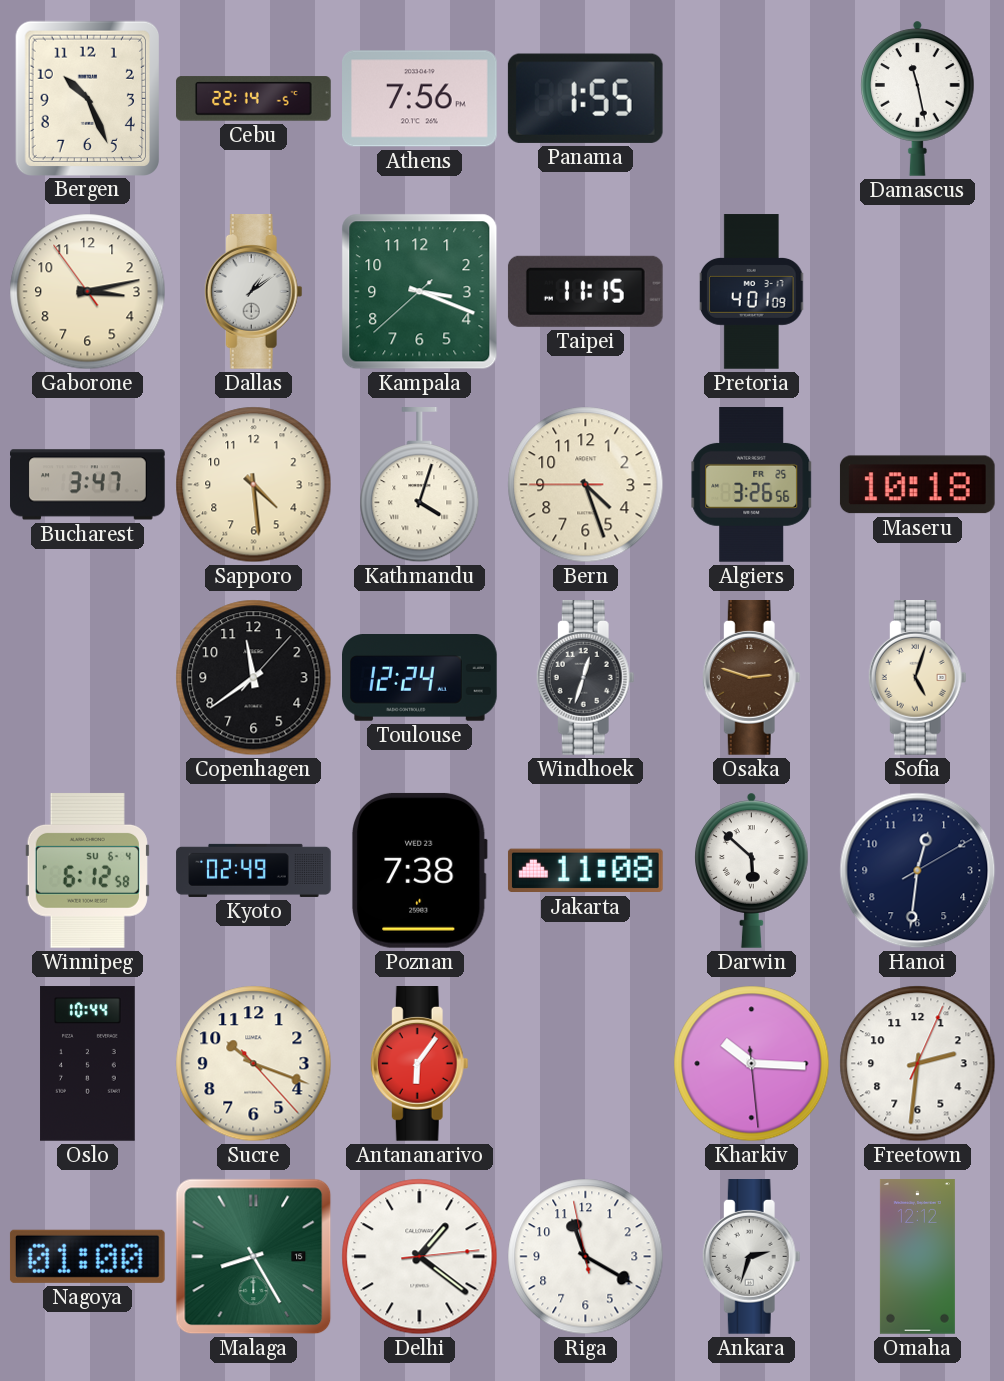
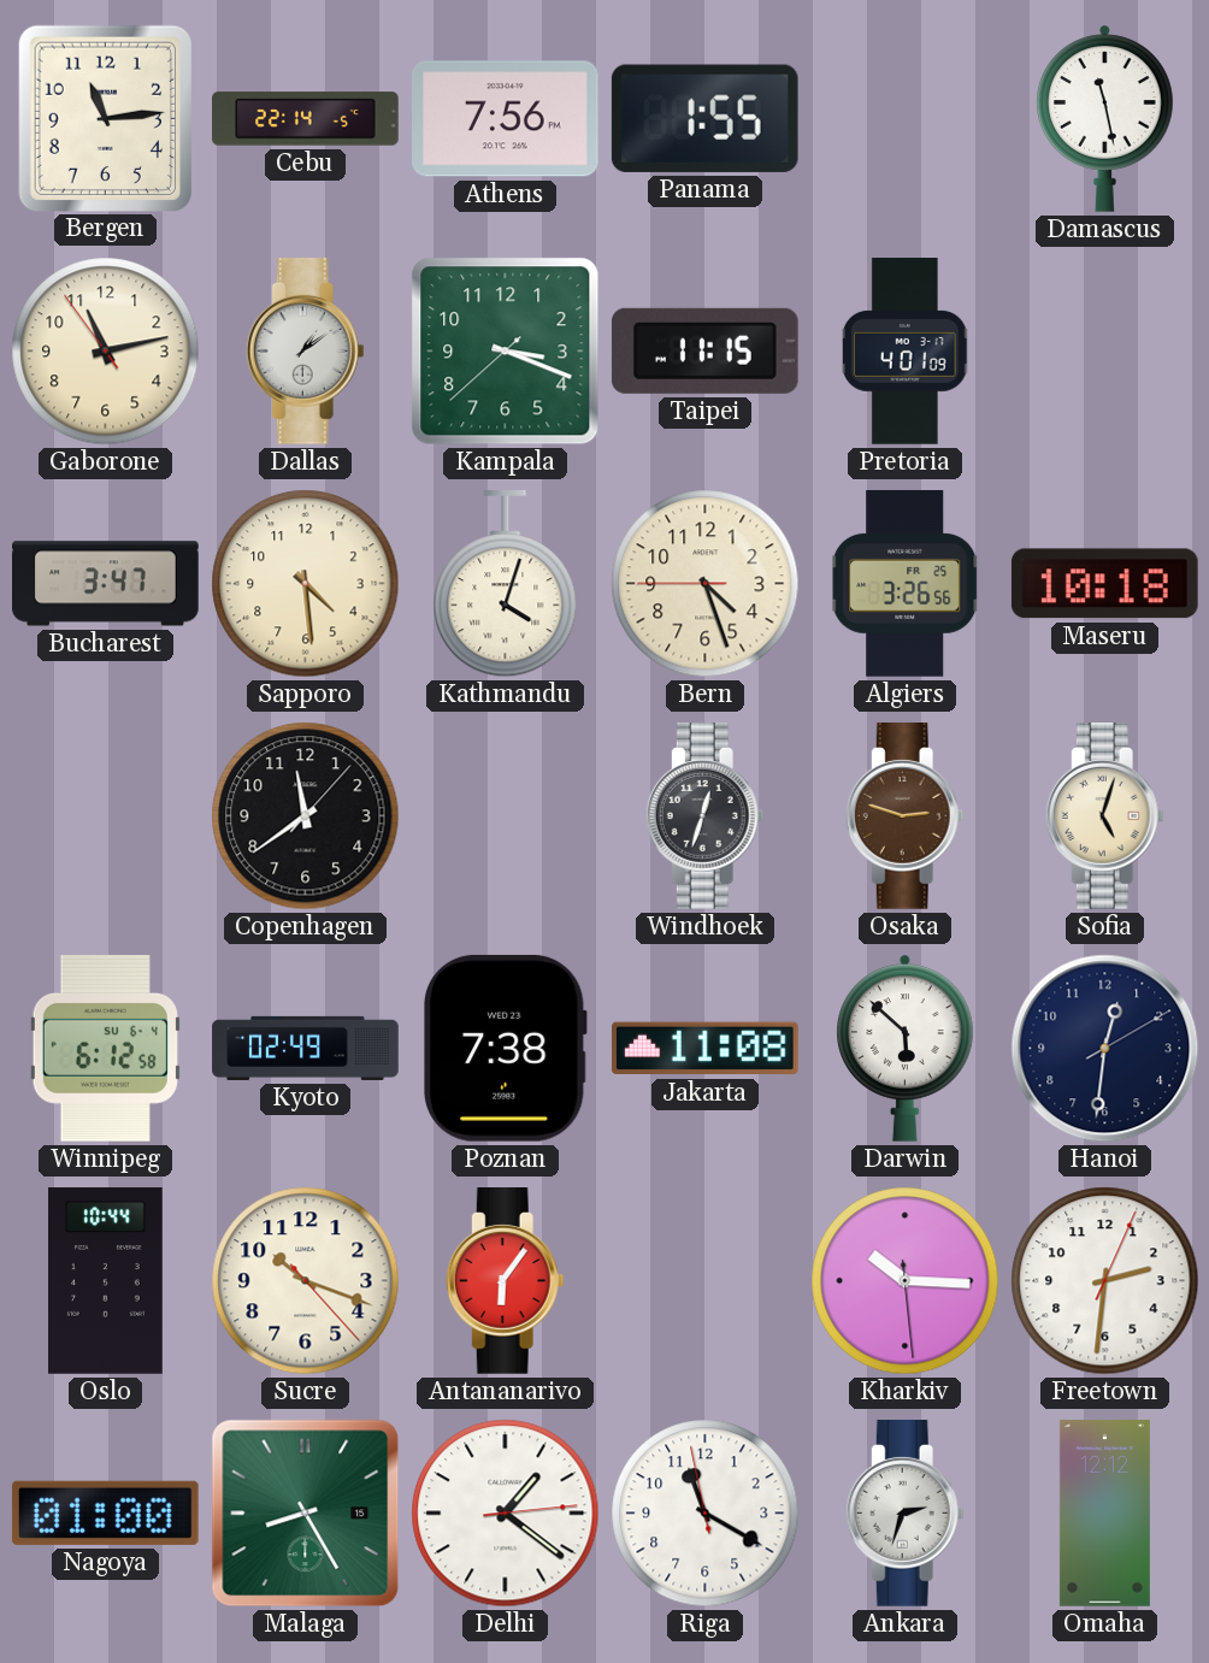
Bergen: 10:26 -> 11:14
Gaborone: 3:12 -> 11:12
Toulouse: 12:24 -> none
